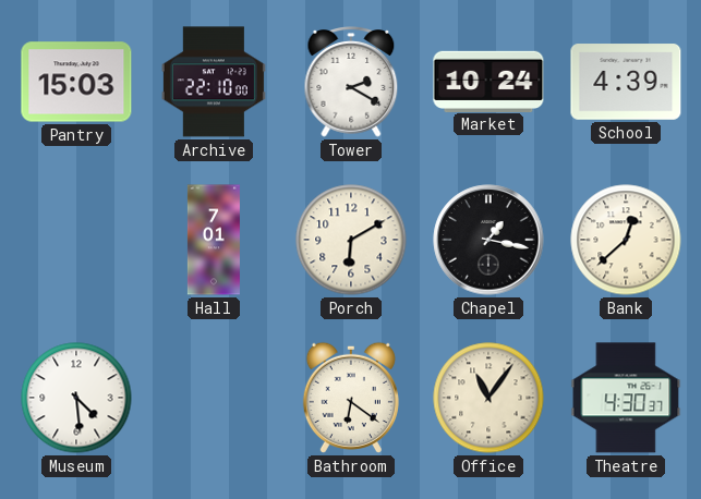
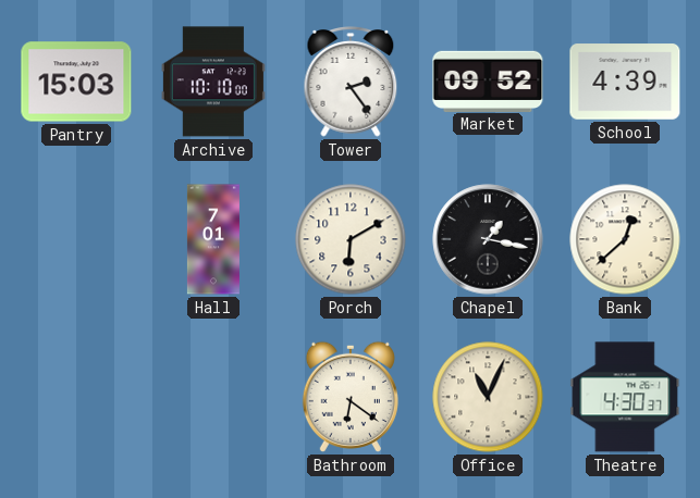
Archive: 22:10 -> 10:10
Tower: 2:20 -> 2:24
Market: 10:24 -> 09:52
Museum: 4:29 -> none
Office: 11:06 -> 11:04
